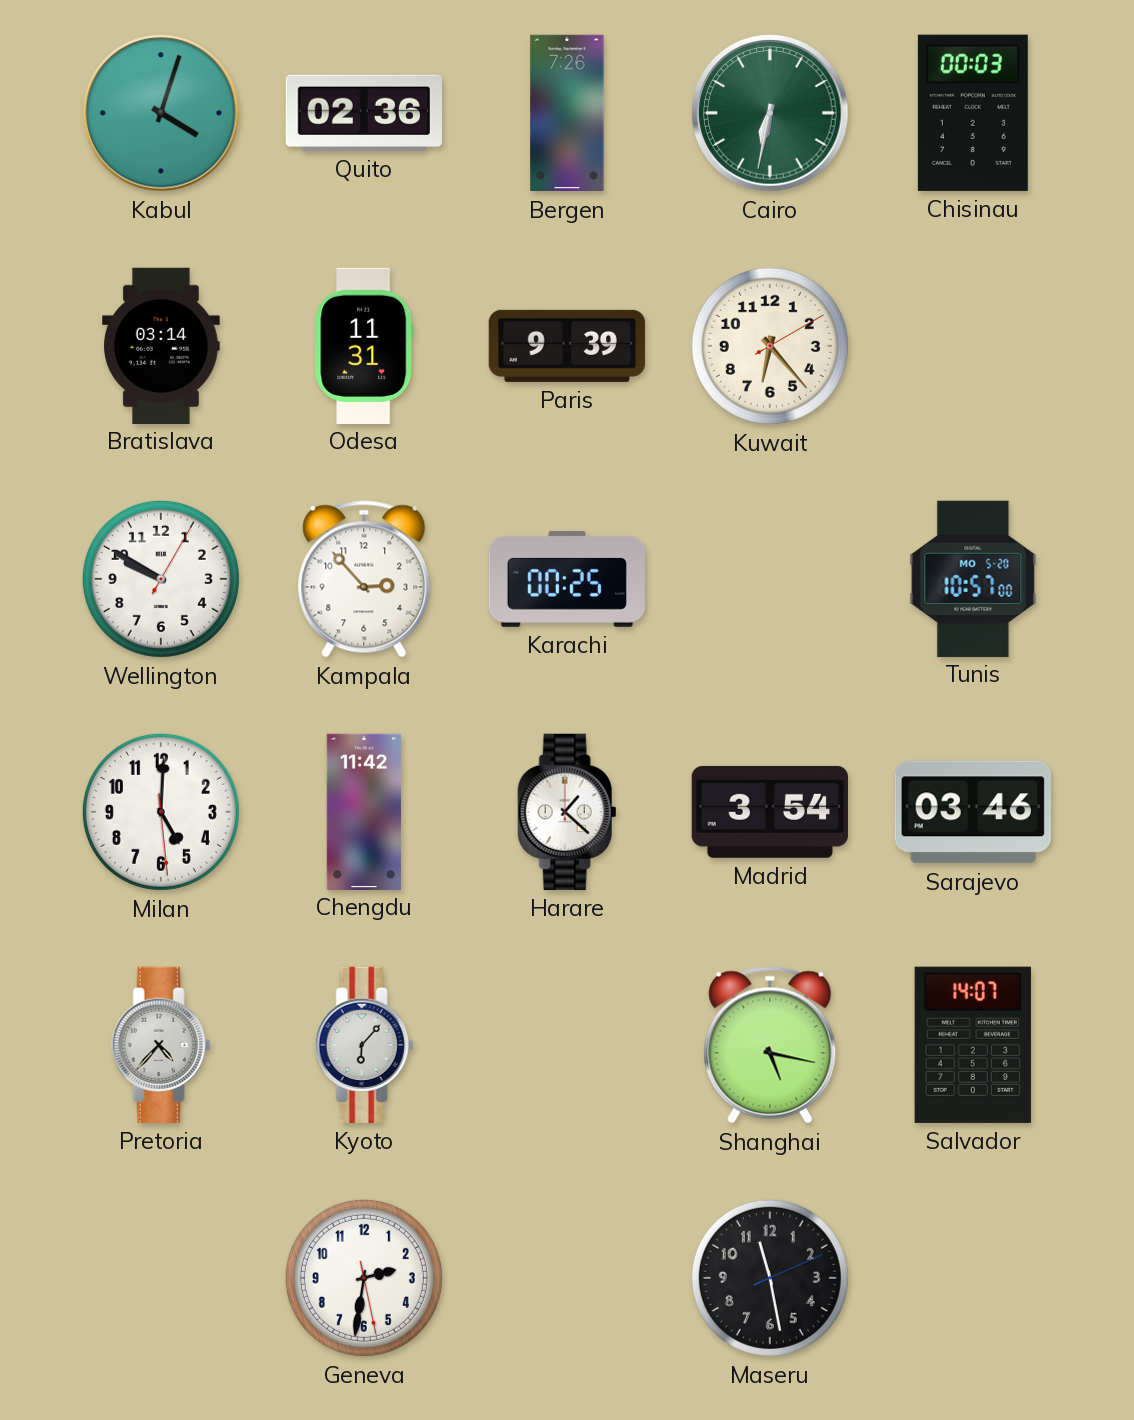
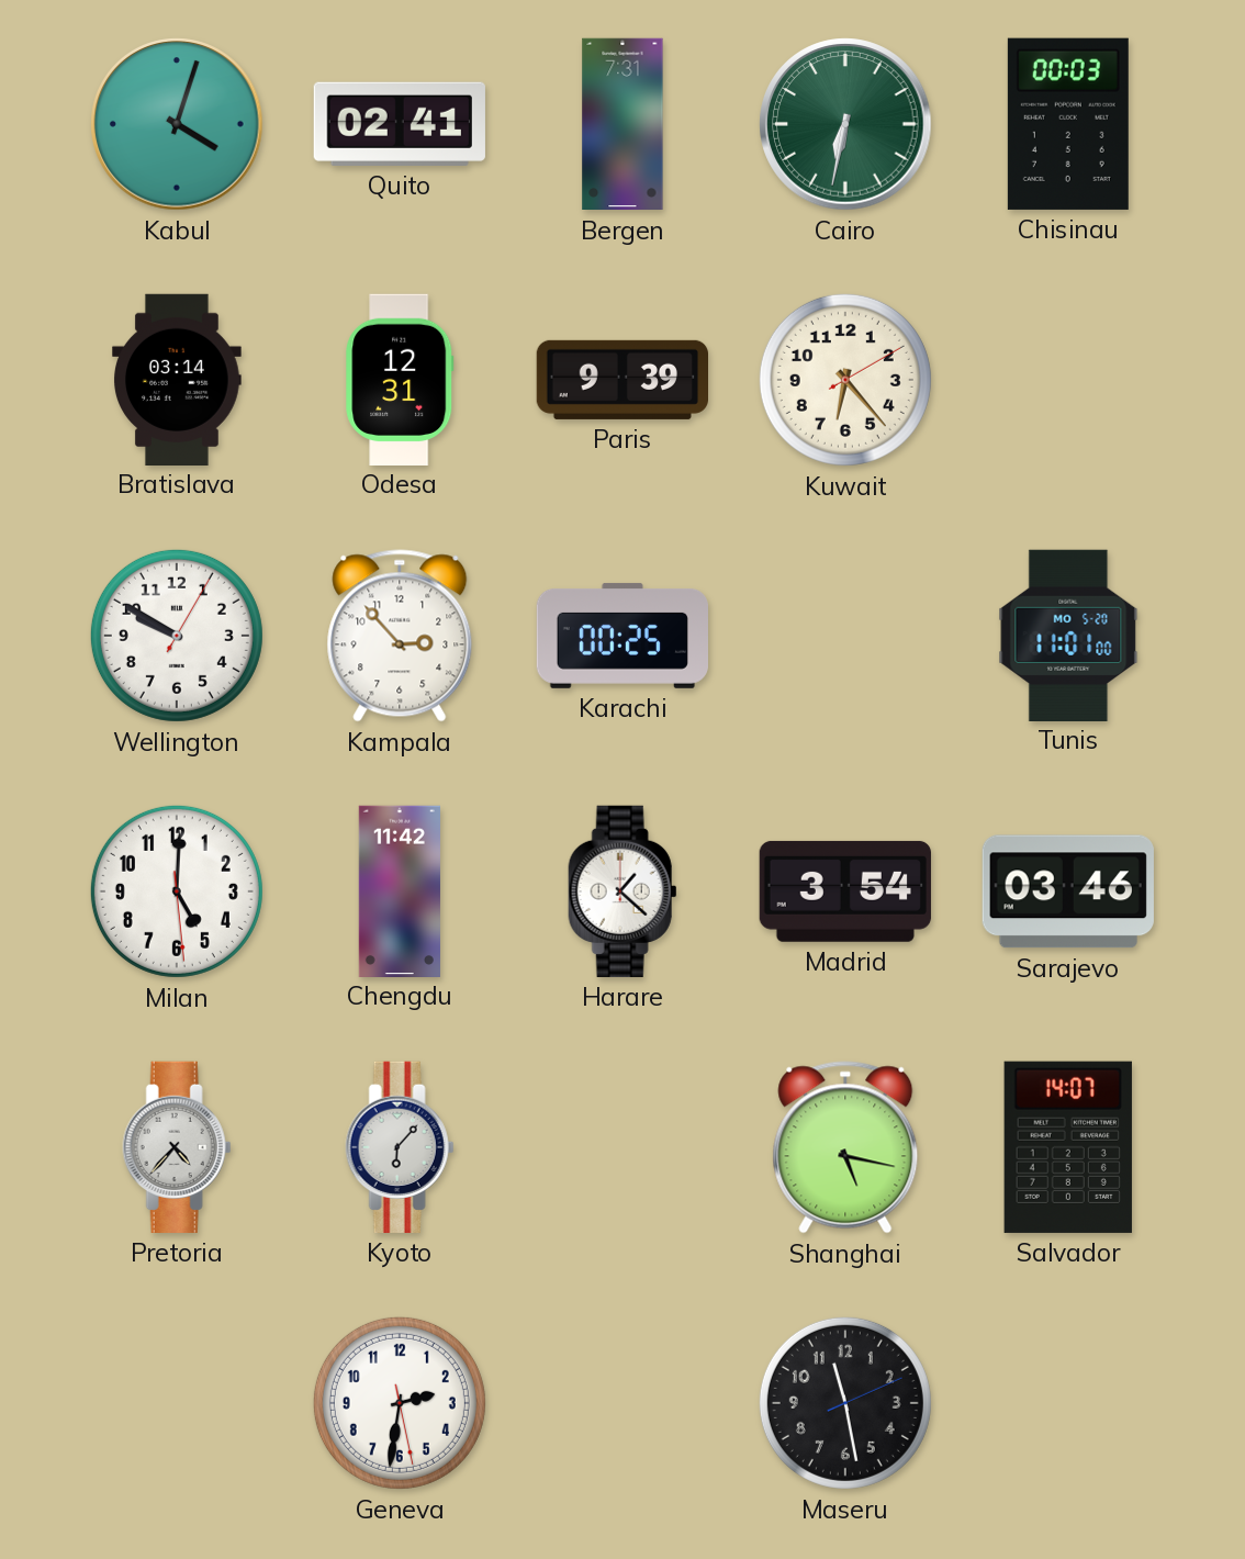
Quito: 02:36 -> 02:41
Bergen: 7:26 -> 7:31
Odesa: 11:31 -> 12:31
Tunis: 10:57 -> 11:01
